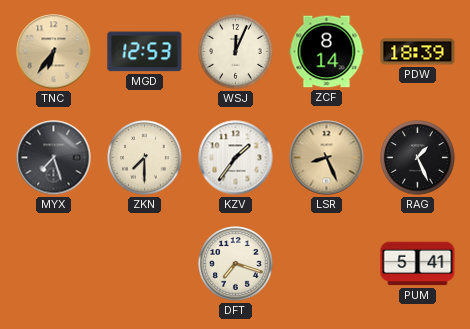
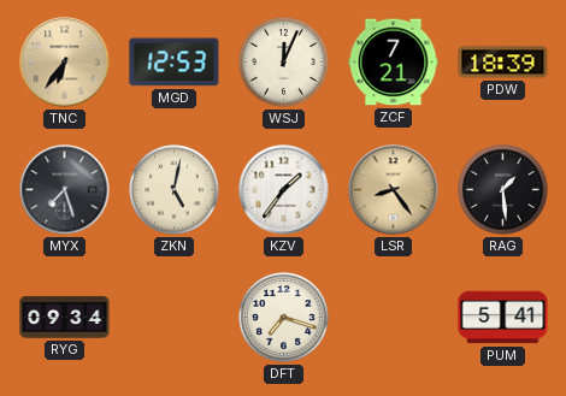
ZCF: 8:14 -> 7:21
ZKN: 7:30 -> 5:02
LSR: 8:26 -> 8:24
RAG: 1:26 -> 1:29
RYG: none -> 09:34
